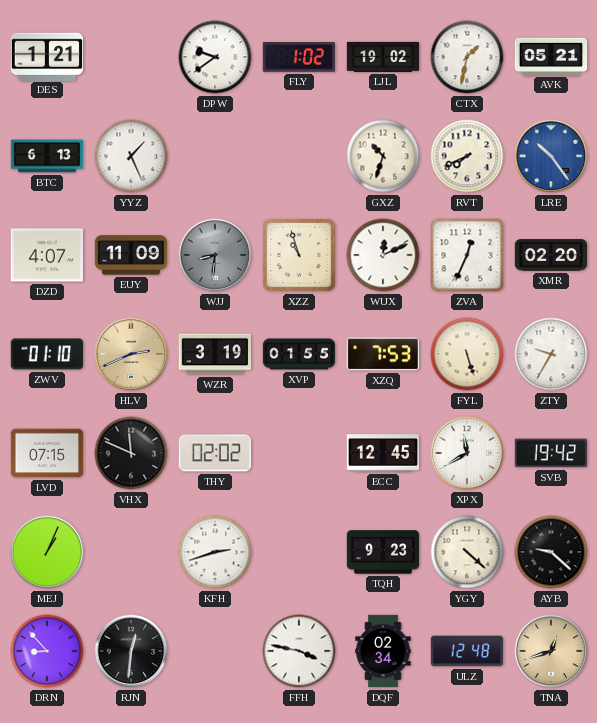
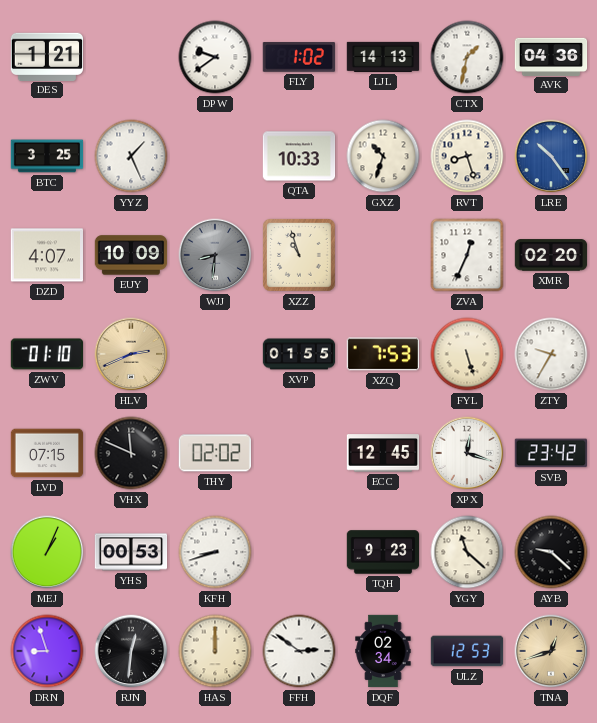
LJL: 19:02 -> 14:13
AVK: 05:21 -> 04:36
BTC: 6:13 -> 3:25
QTA: none -> 10:33
RVT: 7:41 -> 8:27
EUY: 11:09 -> 10:09
WUX: 12:11 -> none
WZR: 3:19 -> none
XPX: 11:40 -> 12:18
SVB: 19:42 -> 23:42
YHS: none -> 00:53
KFH: 2:42 -> 8:42
YGY: 4:22 -> 11:22
DRN: 8:53 -> 8:57
HAS: none -> 12:00
FFH: 3:47 -> 2:51
ULZ: 12:48 -> 12:53
